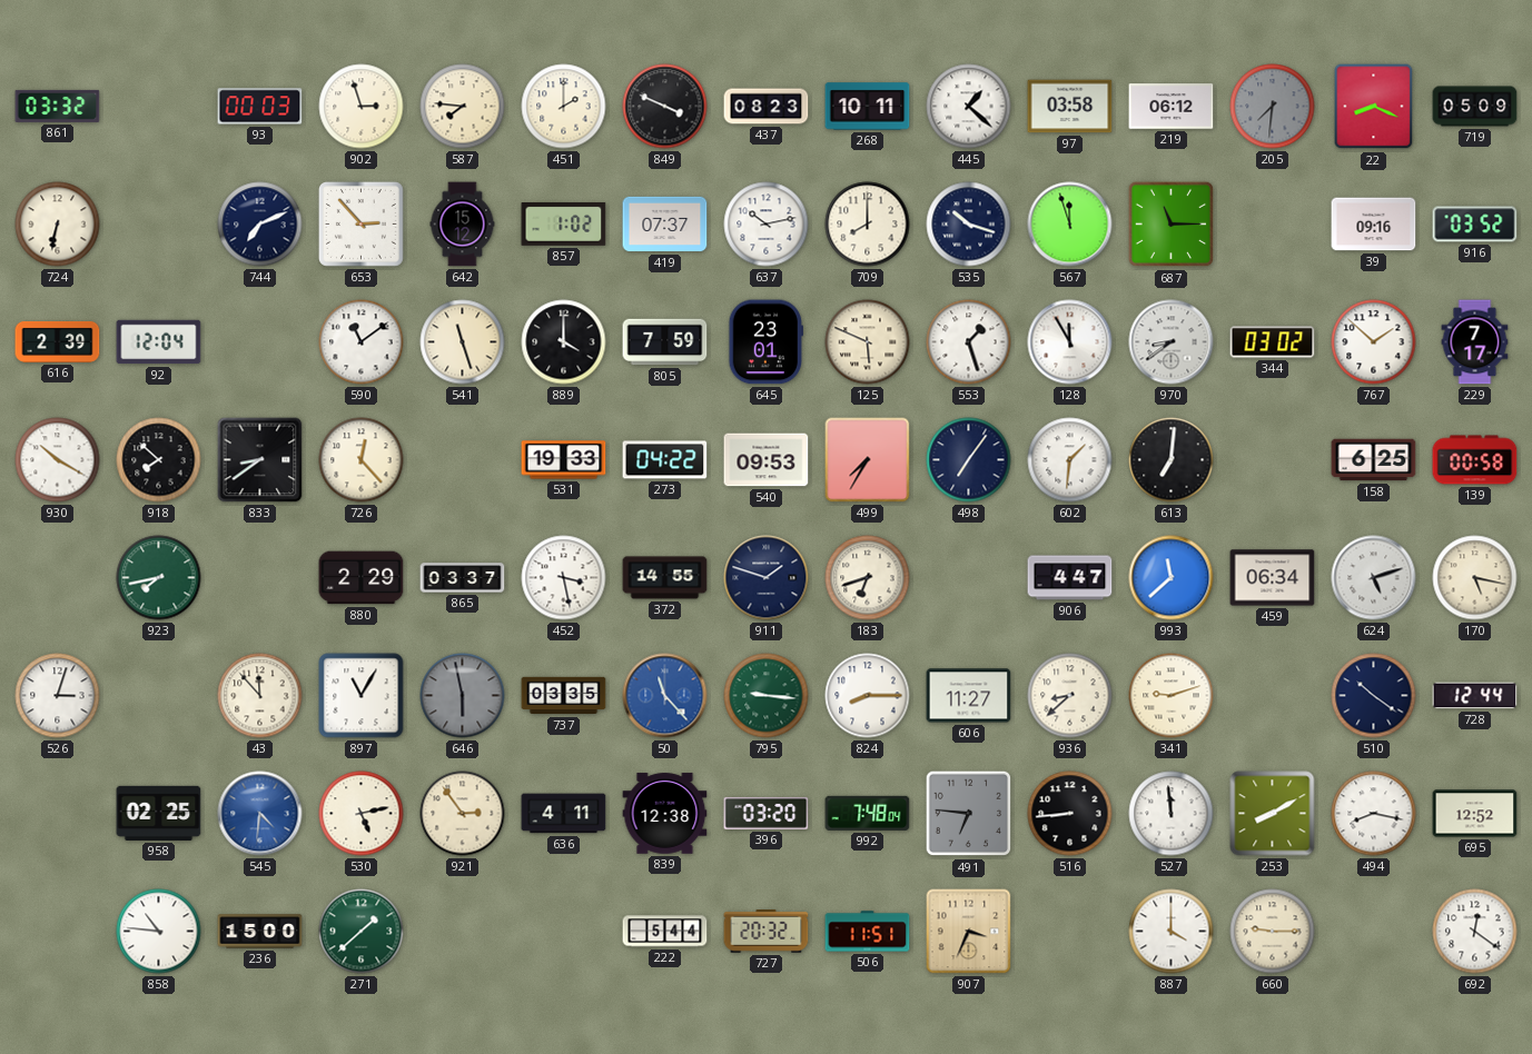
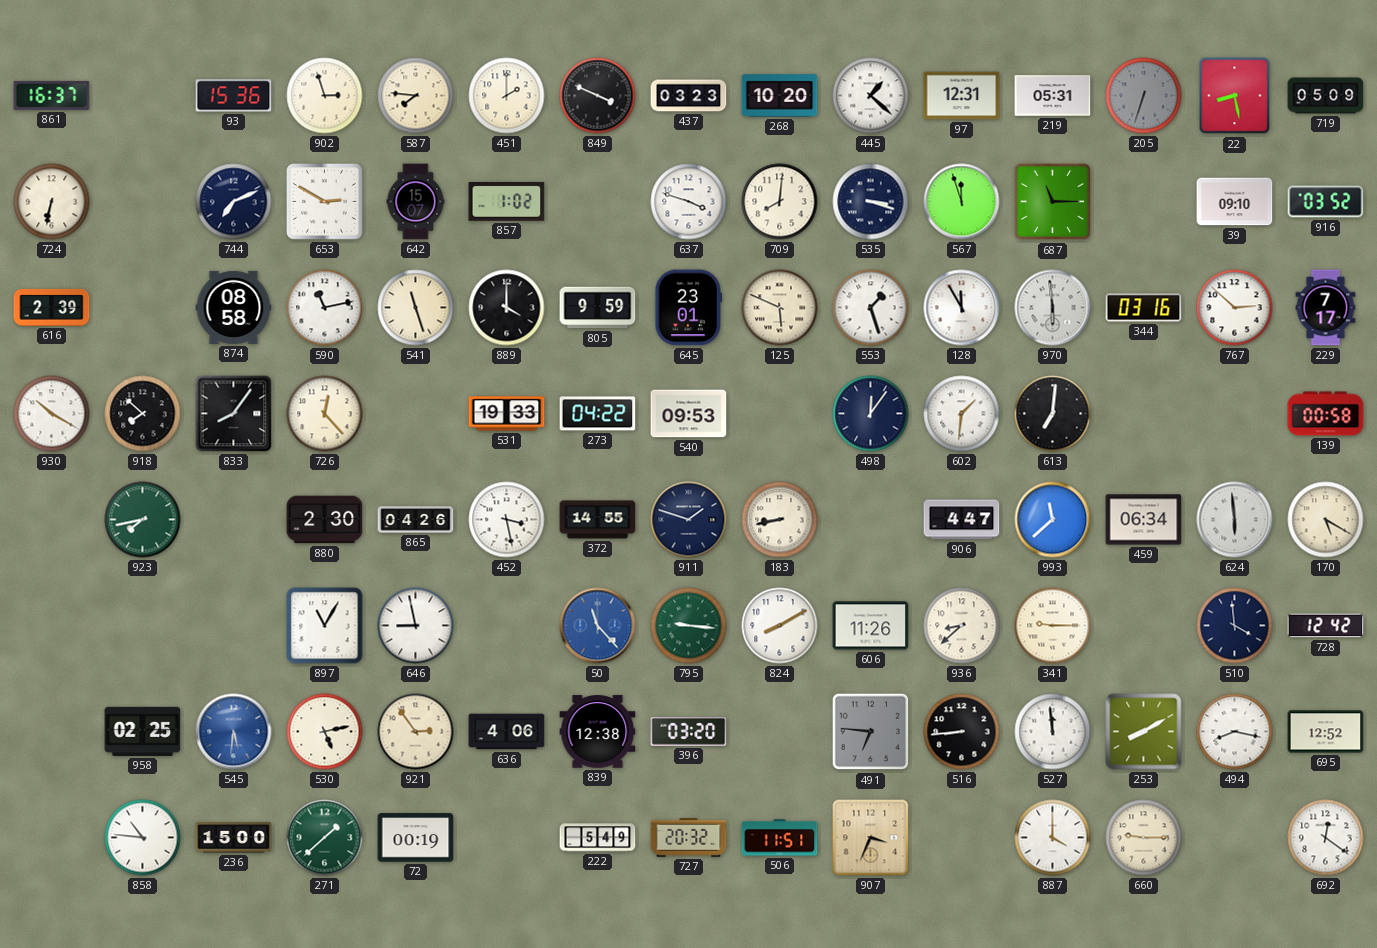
861: 03:32 -> 16:37
93: 00:03 -> 15:36
437: 08:23 -> 03:23
268: 10:11 -> 10:20
97: 03:58 -> 12:31
219: 06:12 -> 05:31
205: 7:31 -> 6:33
22: 8:19 -> 8:28
653: 2:53 -> 2:50
642: 15:12 -> 15:07
419: 07:37 -> none
637: 10:13 -> 3:48
709: 8:00 -> 8:01
535: 10:18 -> 3:18
39: 09:16 -> 09:10
92: 12:04 -> none
874: none -> 08:58
590: 11:09 -> 11:13
805: 7:59 -> 9:59
970: 8:39 -> 5:59
344: 03:02 -> 03:16
767: 1:52 -> 2:52
833: 8:39 -> 8:06
499: 7:35 -> none
498: 7:06 -> 12:06
158: 6:25 -> none
880: 2:29 -> 2:30
865: 03:37 -> 04:26
183: 6:42 -> 8:43
624: 5:12 -> 5:59
170: 5:17 -> 5:20
526: 3:03 -> none
43: 11:53 -> none
646: 5:58 -> 8:58
646 dial: grey -> white
737: 03:35 -> none
824: 8:15 -> 8:10
606: 11:27 -> 11:26
341: 9:12 -> 9:15
510: 10:21 -> 3:59
728: 12:44 -> 12:42
545: 4:31 -> 5:31
636: 4:11 -> 4:06
992: 7:48 -> none
72: none -> 00:19
222: 5:44 -> 5:49
